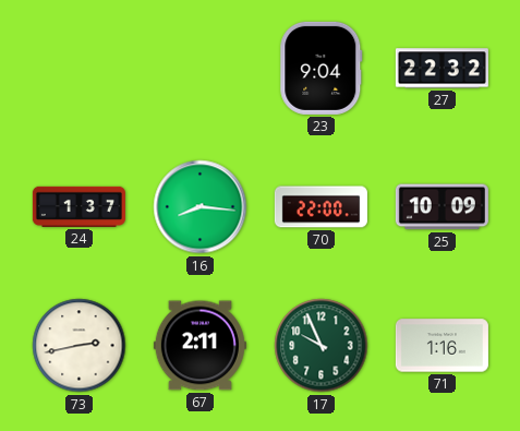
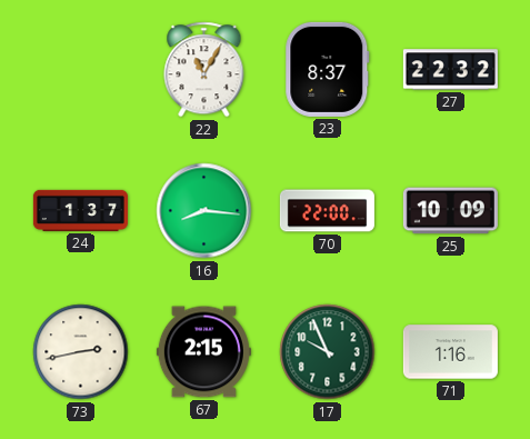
22: none -> 11:05
23: 9:04 -> 8:37
67: 2:11 -> 2:15
